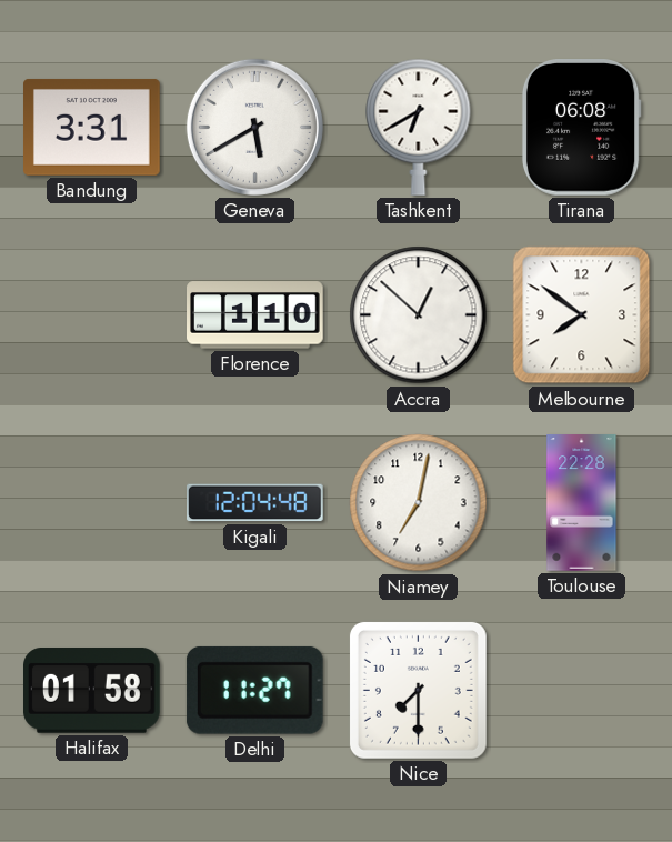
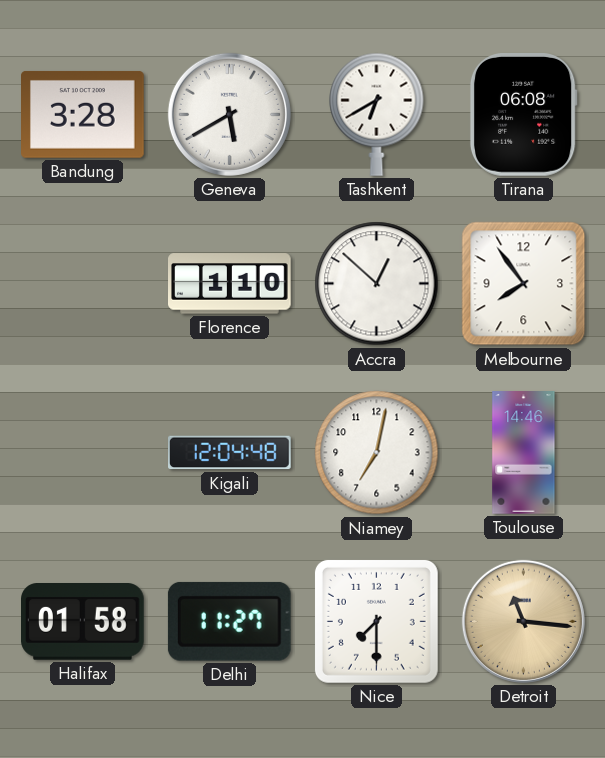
Bandung: 3:31 -> 3:28
Melbourne: 7:51 -> 7:54
Toulouse: 22:28 -> 14:46
Detroit: none -> 11:16
